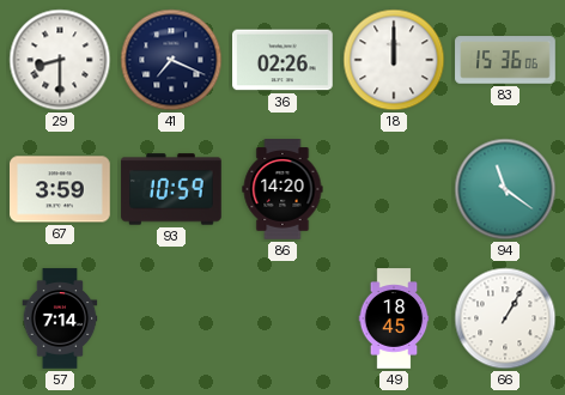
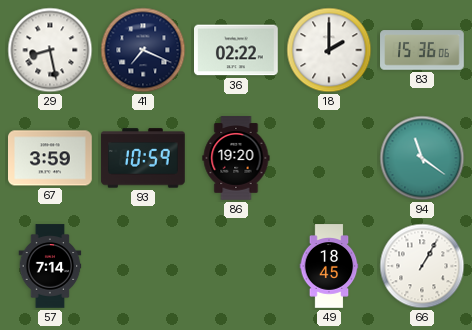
29: 8:30 -> 8:28
36: 02:26 -> 02:22
18: 12:00 -> 2:00
86: 14:20 -> 19:20
